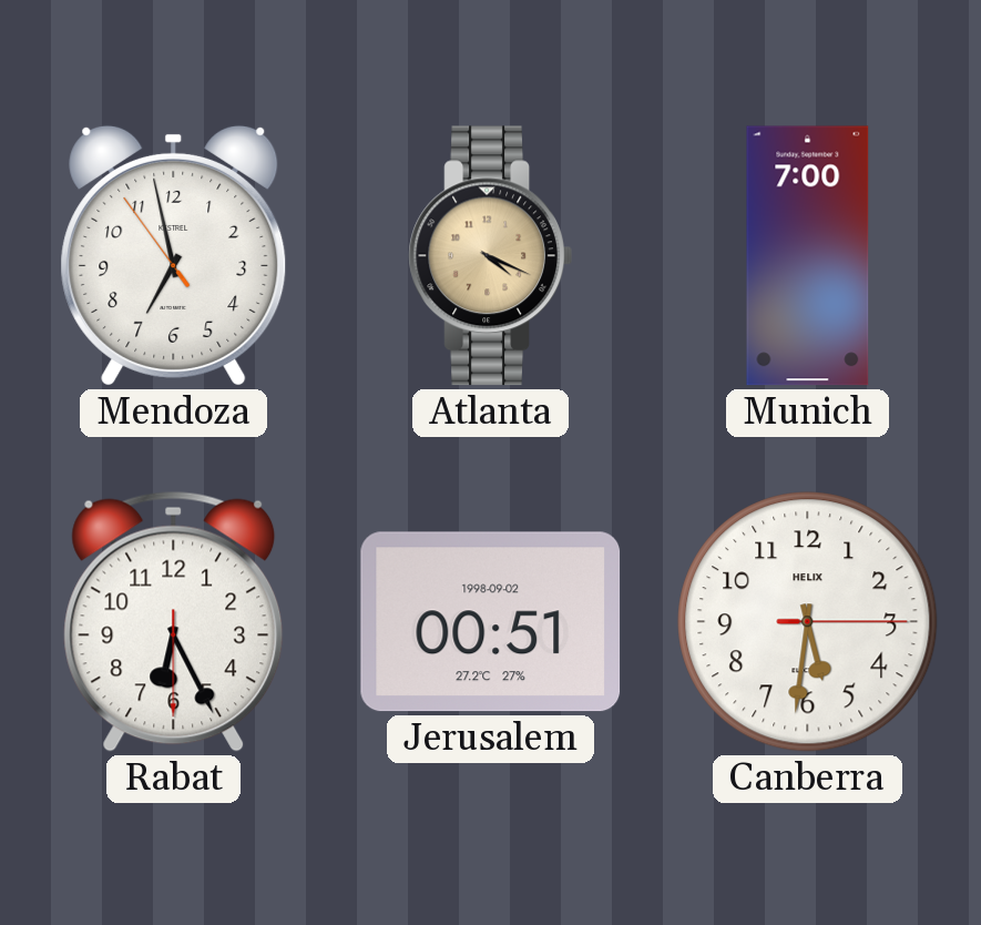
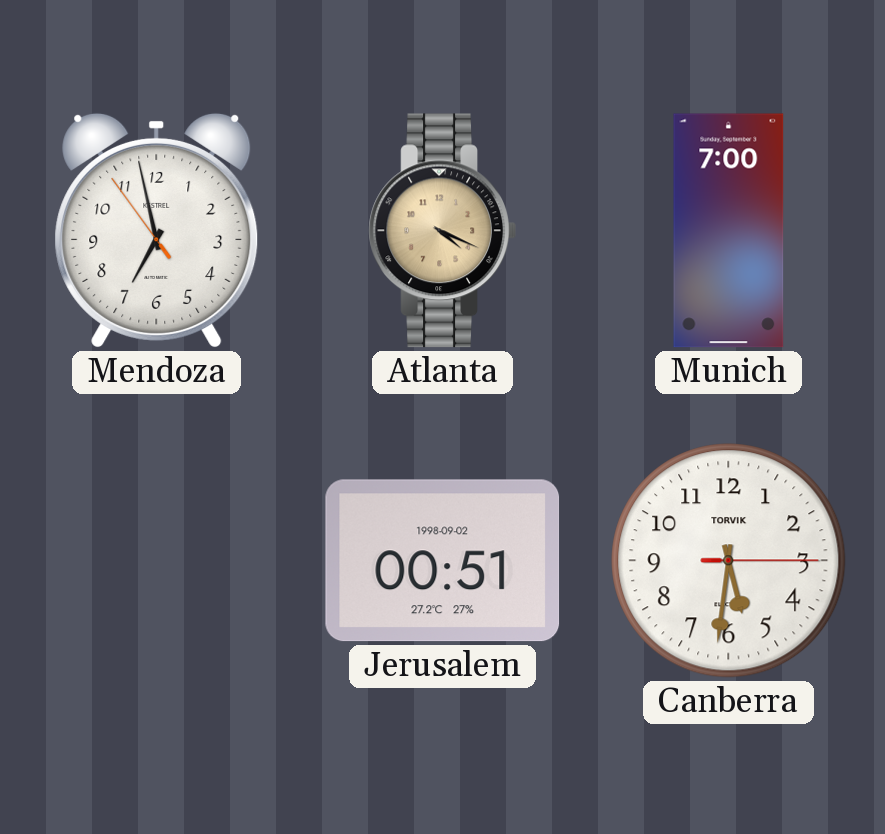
Rabat: 6:25 -> none
Canberra brand: HELIX -> TORVIK
